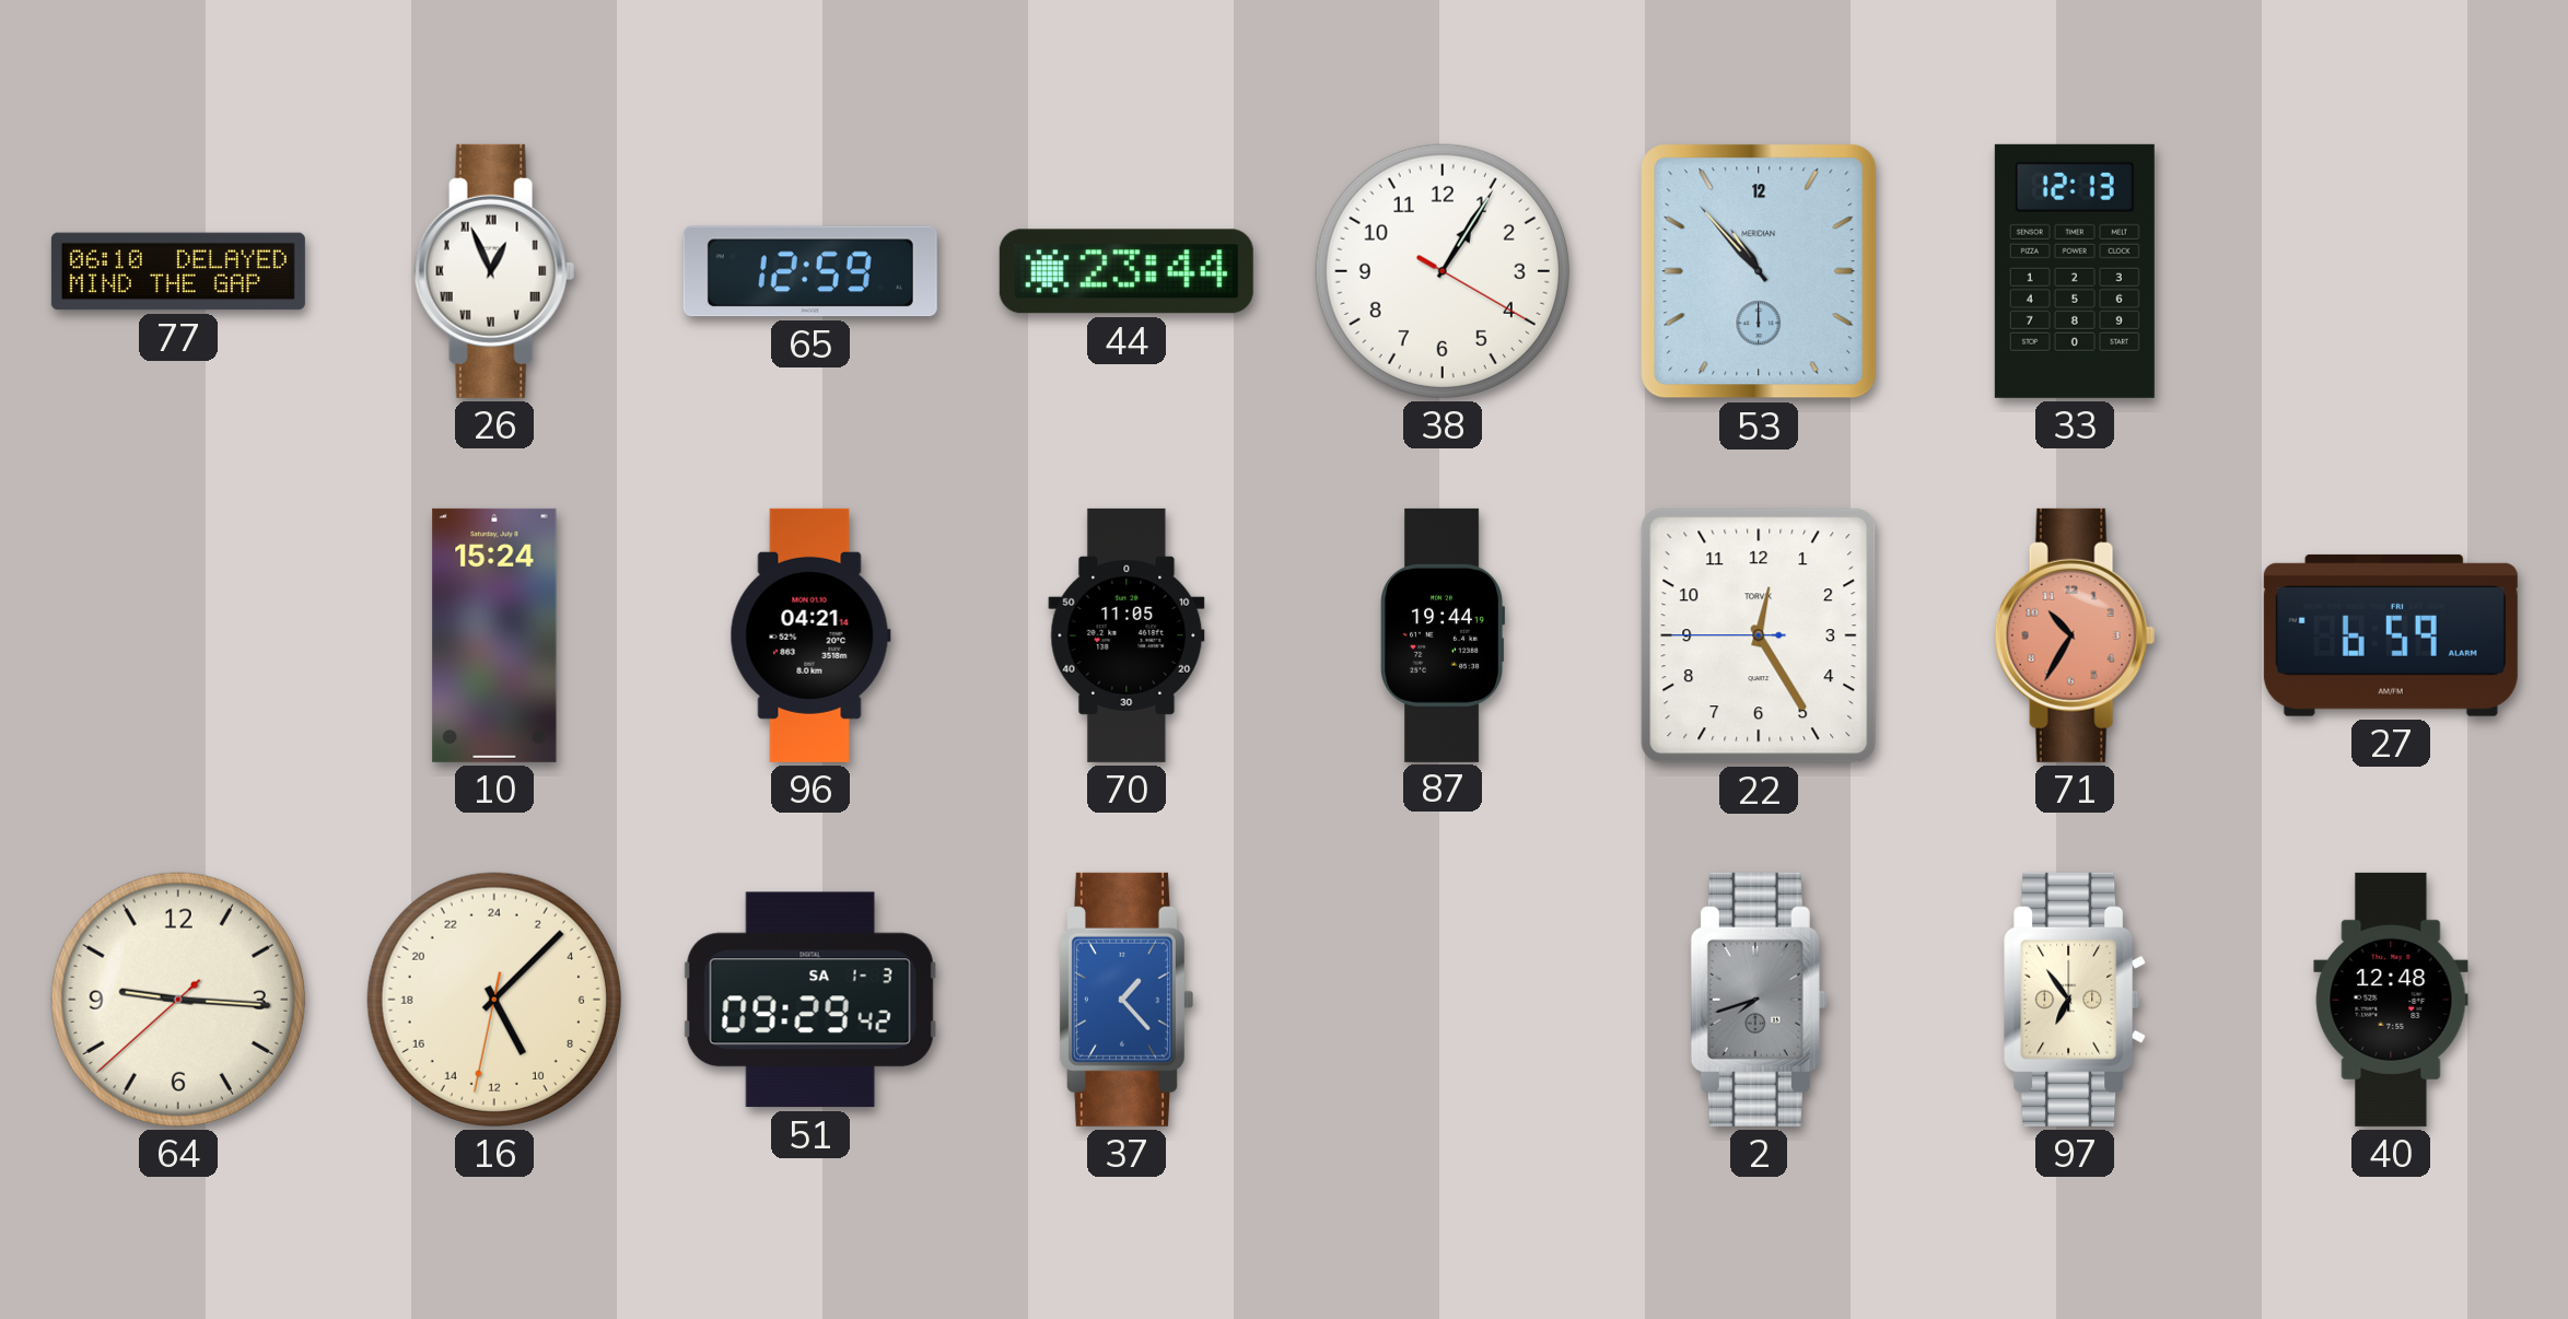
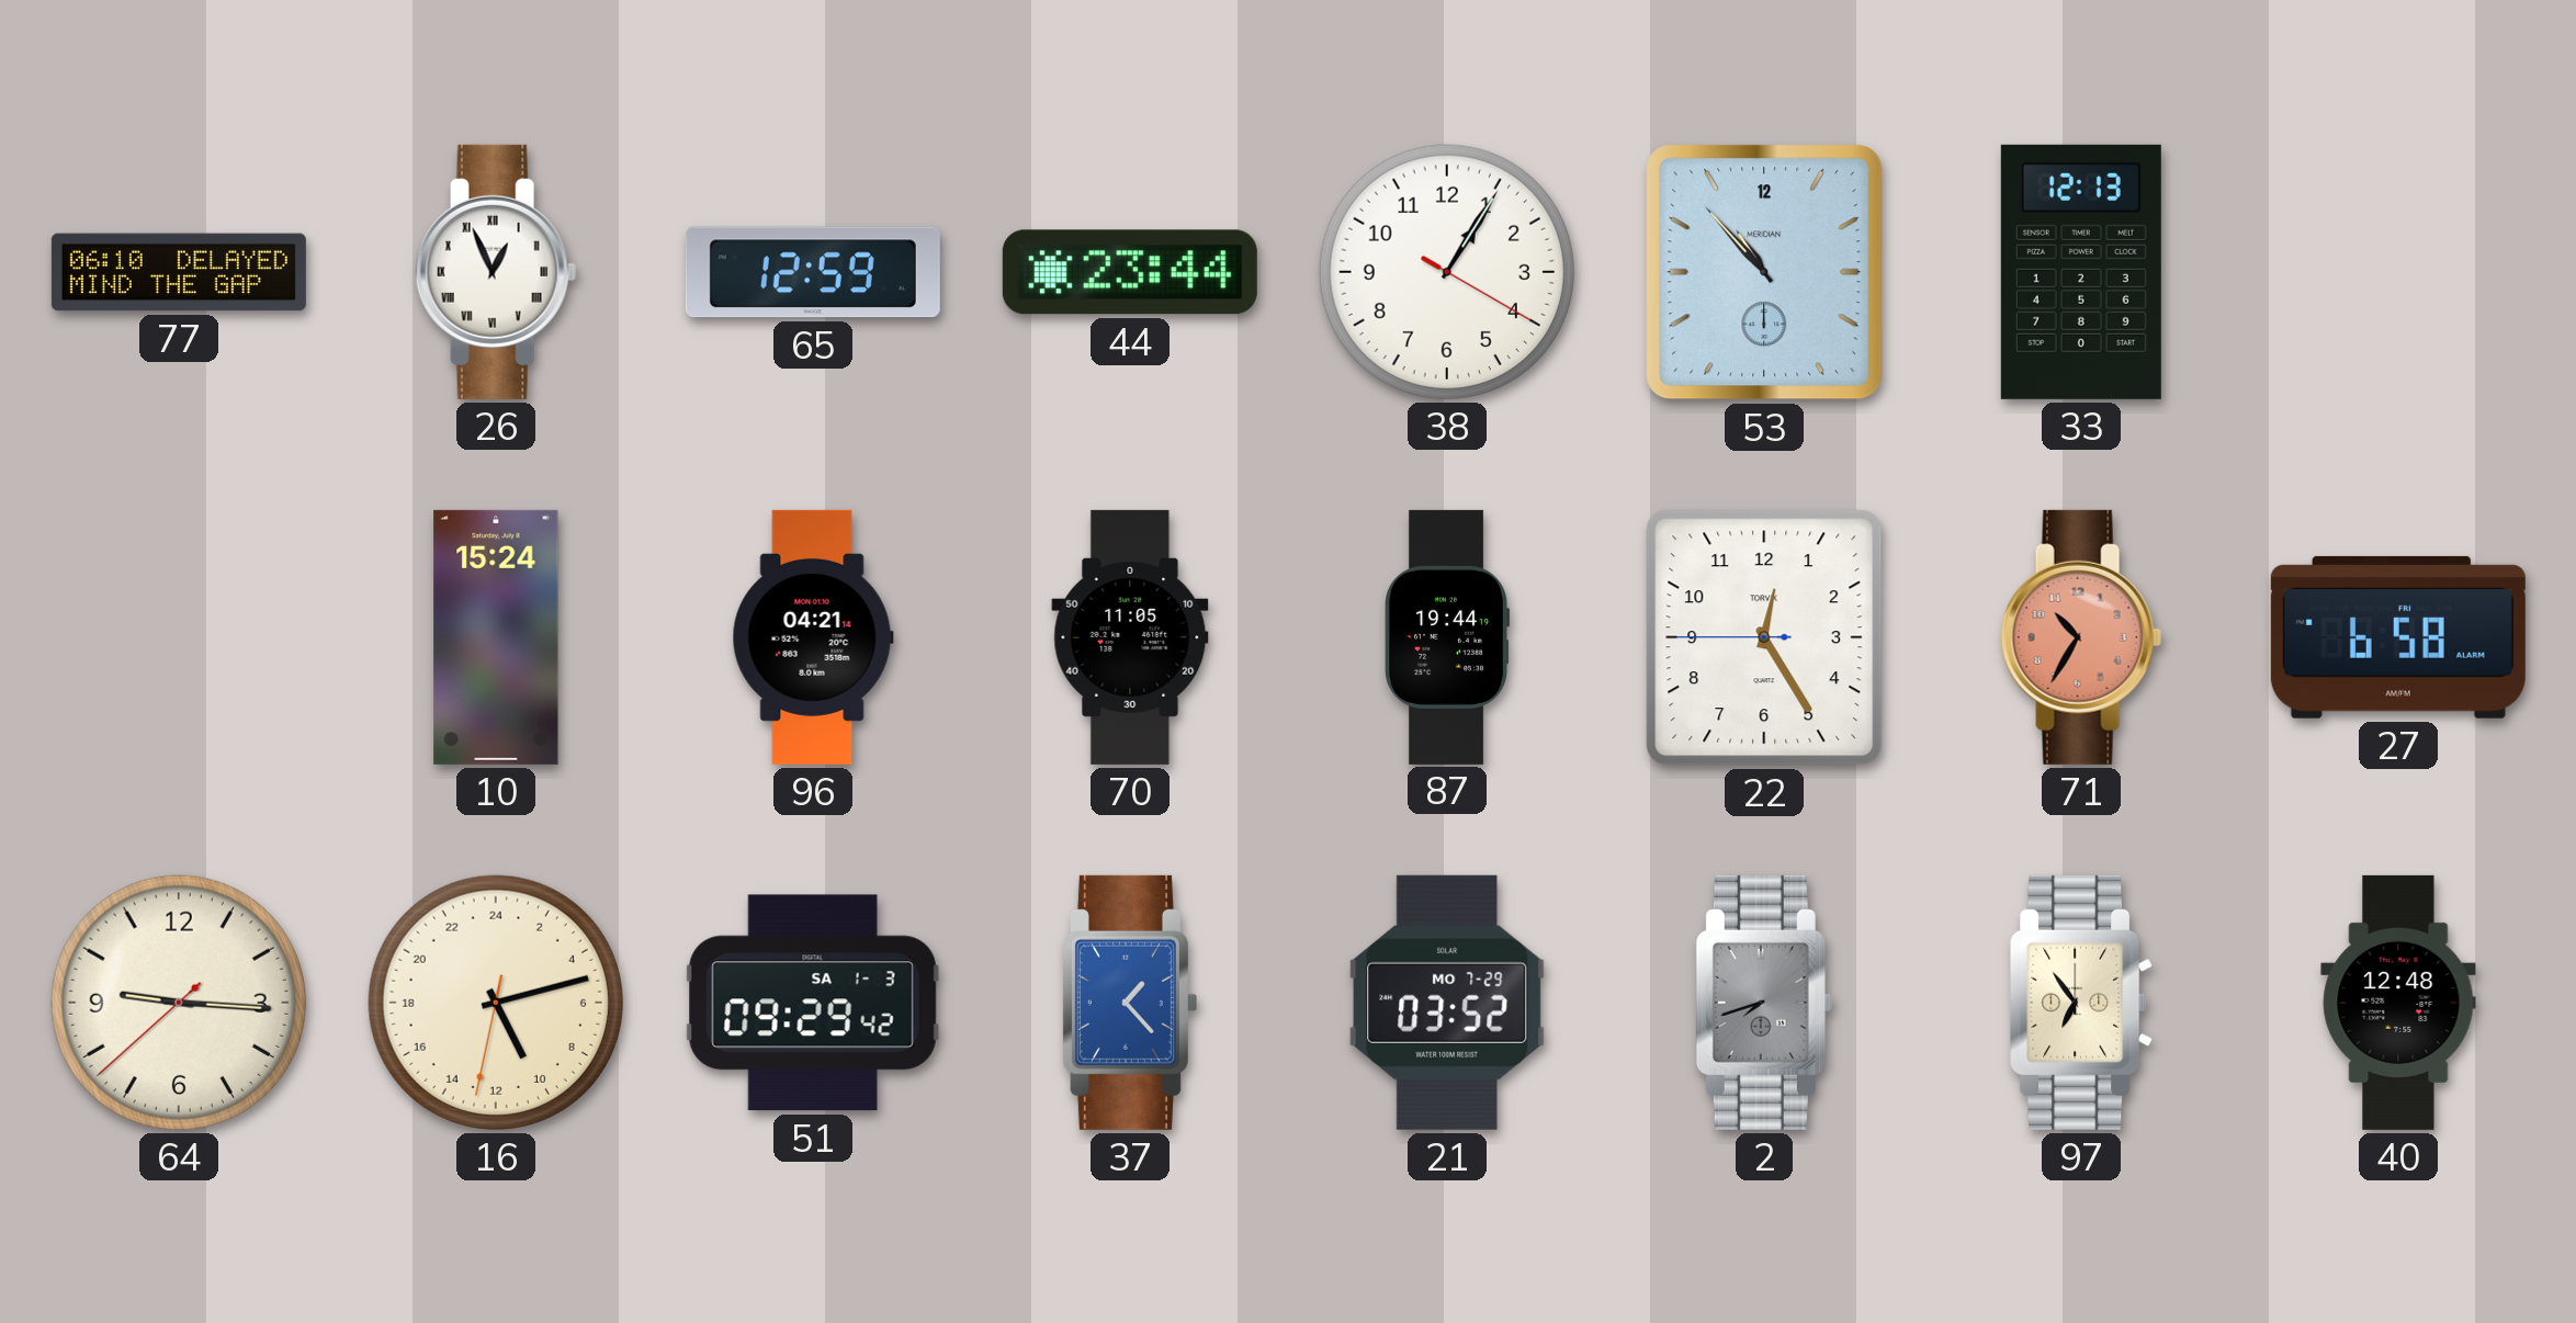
27: 6:59 -> 6:58
16: 10:07 -> 10:12
21: none -> 03:52
